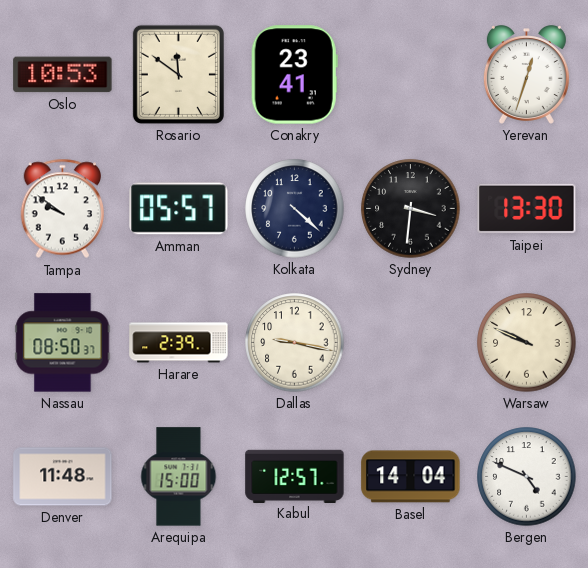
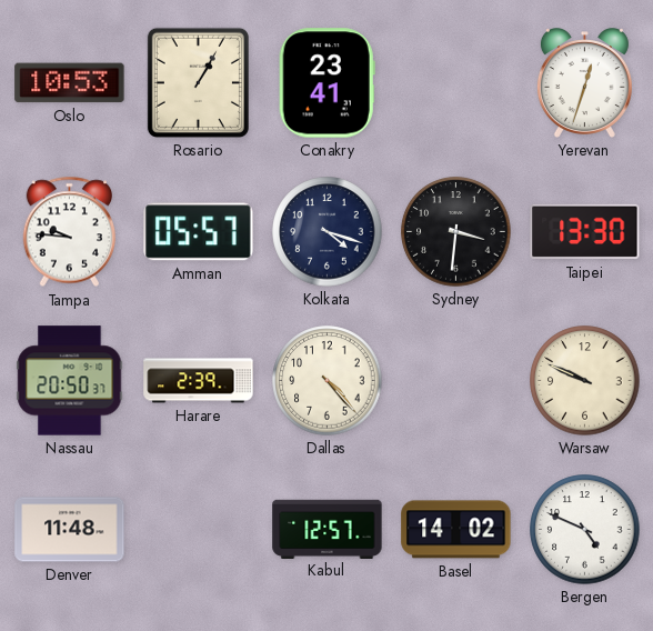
Rosario: 11:51 -> 1:05
Tampa: 9:51 -> 9:46
Kolkata: 4:22 -> 4:18
Nassau: 08:50 -> 20:50
Dallas: 9:17 -> 4:23
Arequipa: 15:00 -> none
Basel: 14:04 -> 14:02
